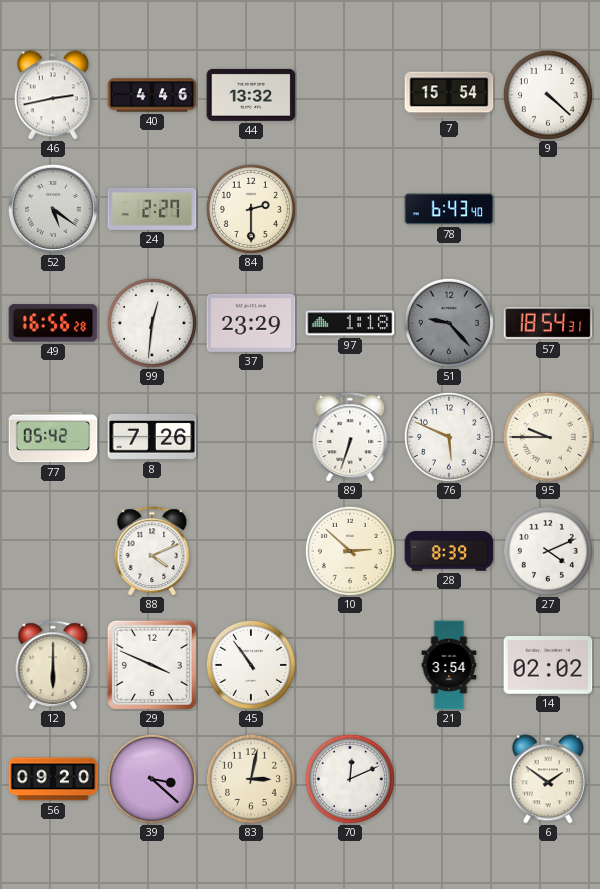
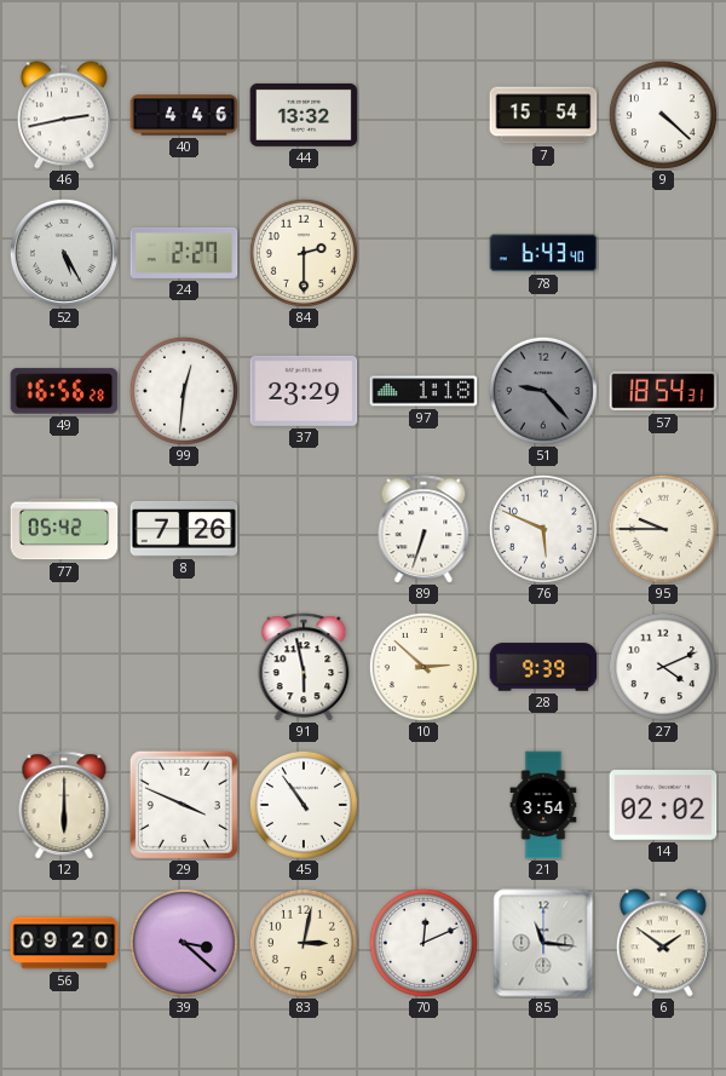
52: 5:21 -> 5:25
88: 4:11 -> none
91: none -> 5:58
28: 8:39 -> 9:39
85: none -> 11:16
